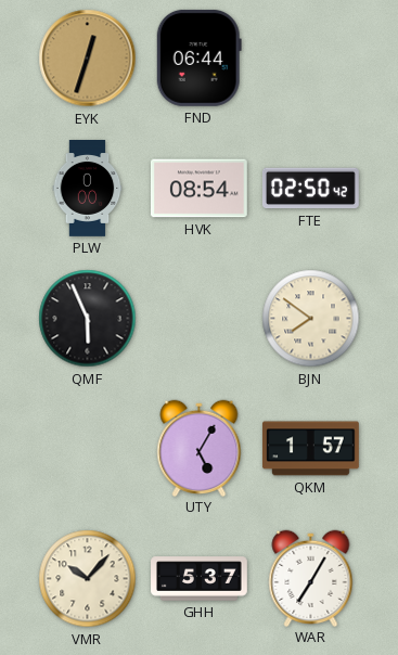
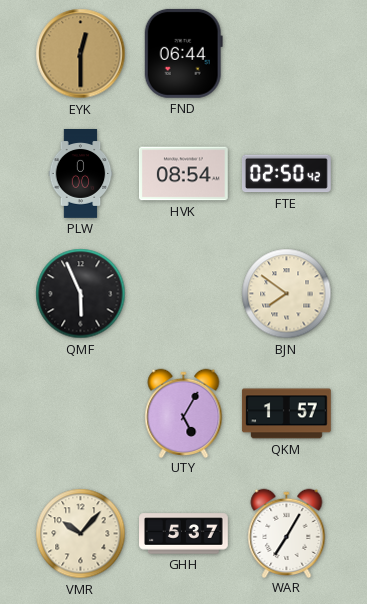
EYK: 12:33 -> 12:30
